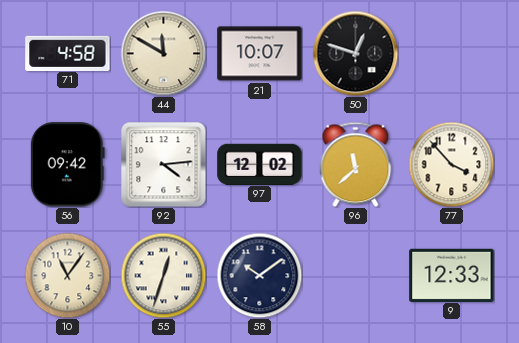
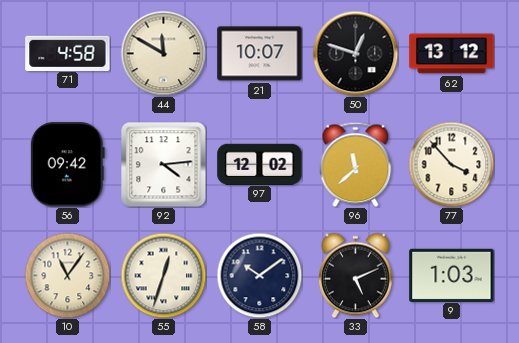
62: none -> 13:12
33: none -> 5:11
9: 12:33 -> 1:03
